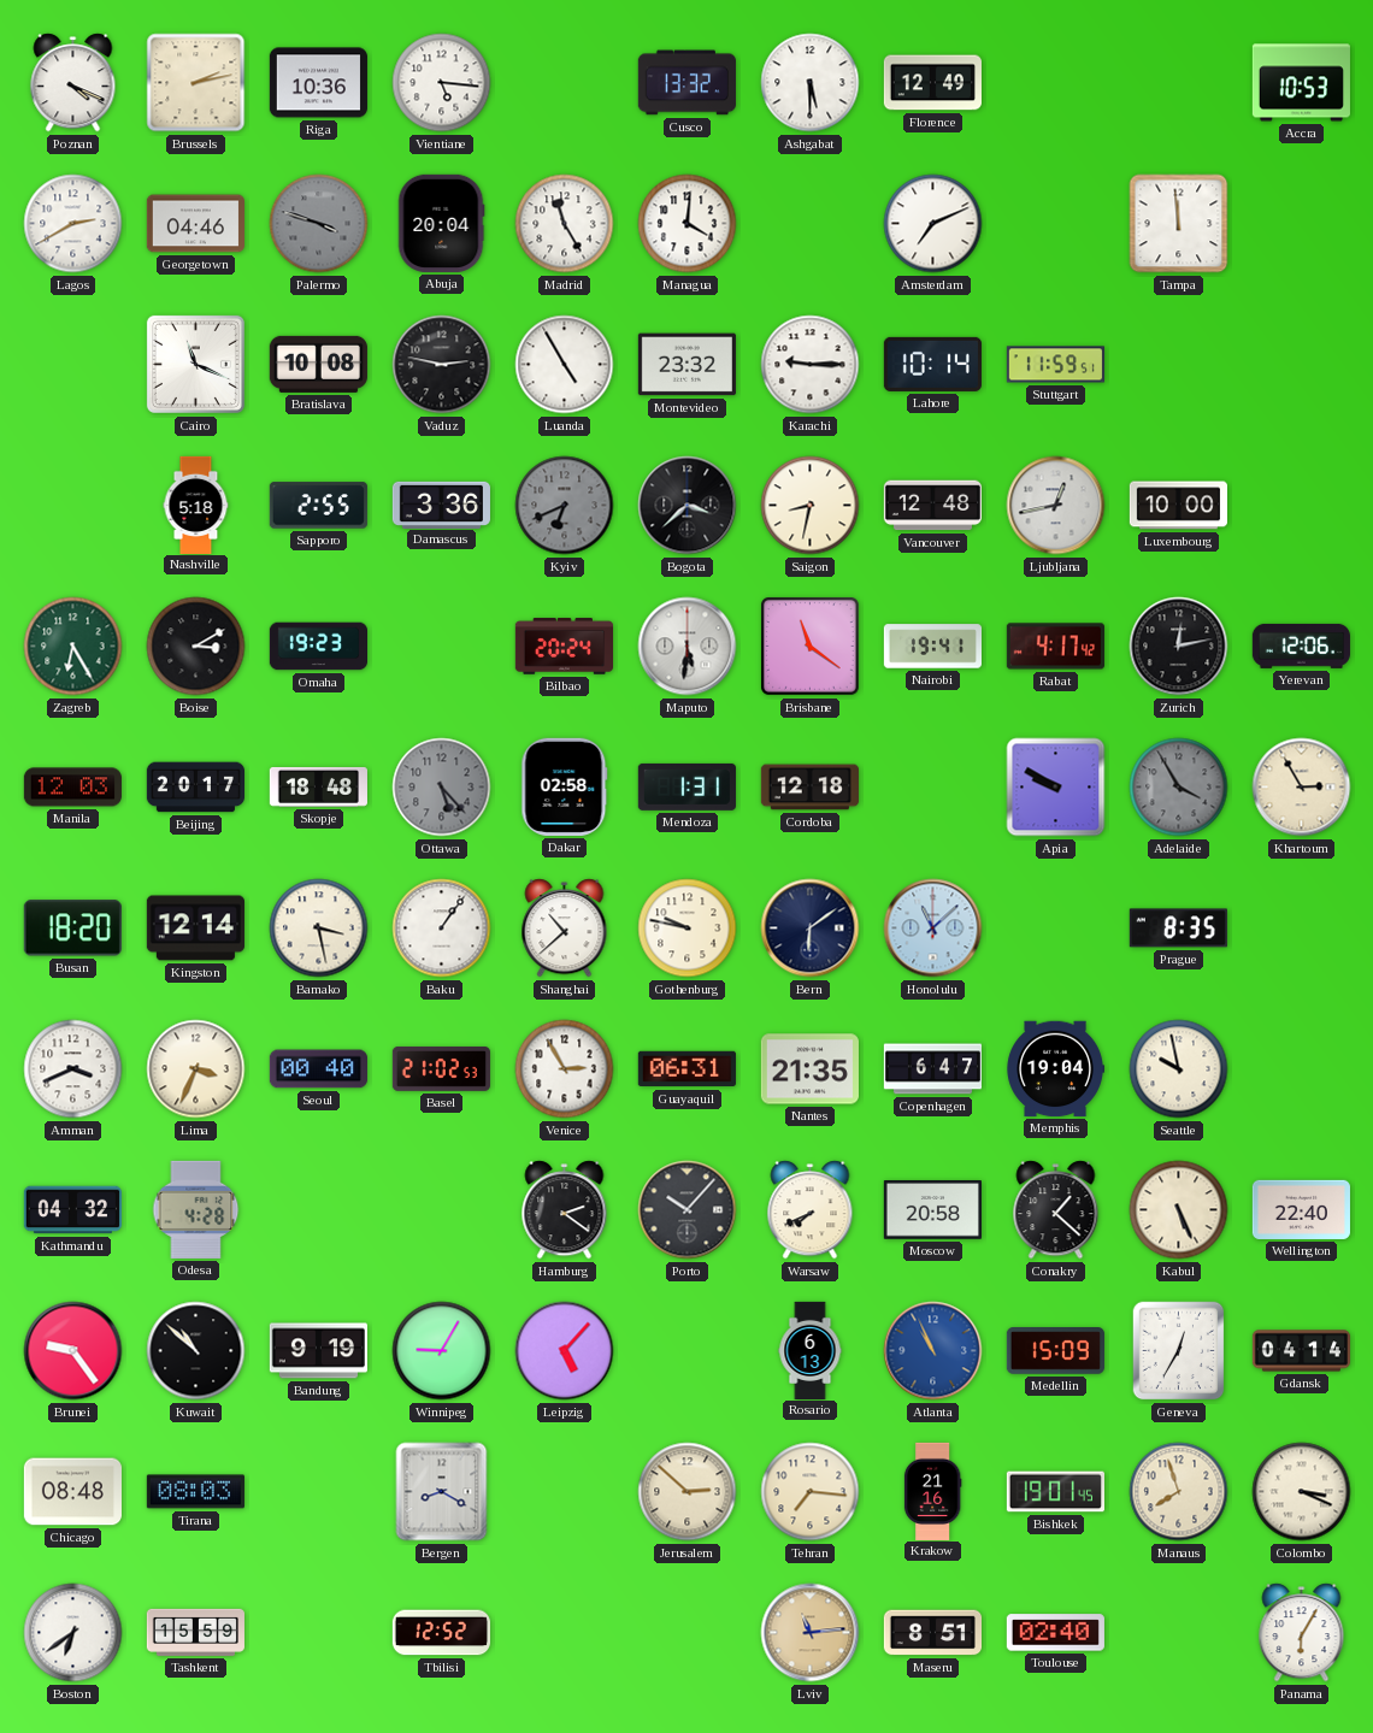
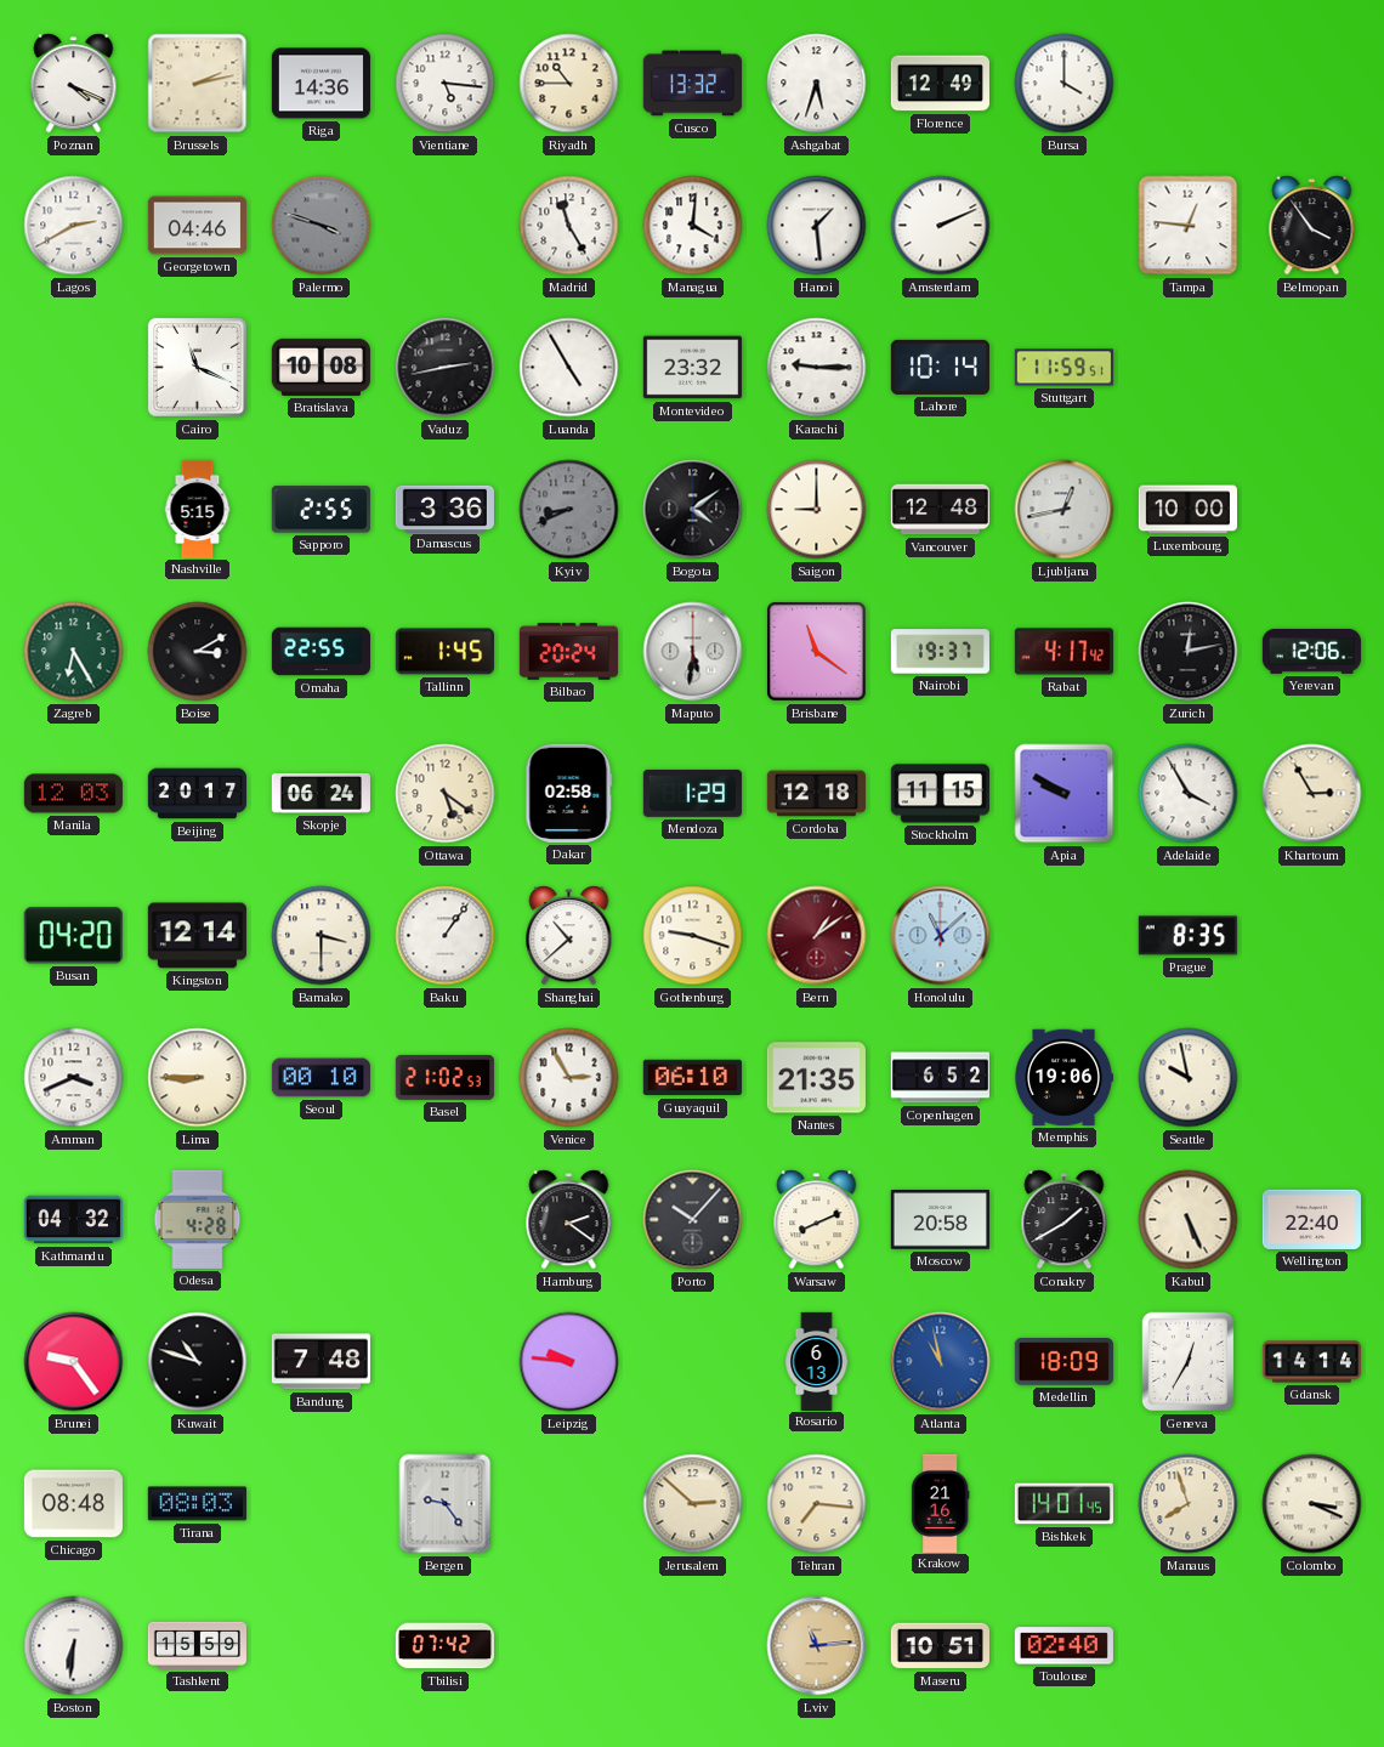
Riga: 10:36 -> 14:36
Riyadh: none -> 10:45
Ashgabat: 5:30 -> 5:33
Bursa: none -> 4:00
Accra: 10:53 -> none
Abuja: 20:04 -> none
Hanoi: none -> 1:29
Amsterdam: 7:11 -> 2:11
Tampa: 11:59 -> 12:46
Belmopan: none -> 3:54
Vaduz: 2:47 -> 2:43
Nashville: 5:18 -> 5:15
Kyiv: 6:41 -> 8:41
Bogota: 3:38 -> 4:09
Saigon: 8:32 -> 9:00
Omaha: 19:23 -> 22:55
Tallinn: none -> 1:45
Nairobi: 19:41 -> 19:37
Skopje: 18:48 -> 06:24
Ottawa: 5:23 -> 5:21
Ottawa dial: grey -> cream
Mendoza: 1:31 -> 1:29
Stockholm: none -> 11:15
Adelaide dial: grey -> white
Busan: 18:20 -> 04:20
Bamako: 3:28 -> 3:30
Gothenburg: 9:47 -> 9:18
Bern: 6:09 -> 1:09
Bern dial: navy -> burgundy
Lima: 3:34 -> 8:45
Seoul: 00:40 -> 00:10
Guayaquil: 06:31 -> 06:10
Copenhagen: 6:47 -> 6:52
Memphis: 19:04 -> 19:06
Warsaw: 7:41 -> 8:11
Conakry: 1:22 -> 1:40
Kuwait: 10:52 -> 10:48
Bandung: 9:19 -> 7:48
Winnipeg: 9:05 -> none
Leipzig: 5:07 -> 9:46
Atlanta: 10:56 -> 10:58
Medellin: 15:09 -> 18:09
Gdansk: 04:14 -> 14:14
Bergen: 8:20 -> 9:24
Bishkek: 19:01 -> 14:01
Boston: 6:39 -> 6:31
Tbilisi: 12:52 -> 07:42
Maseru: 8:51 -> 10:51
Panama: 6:05 -> none
